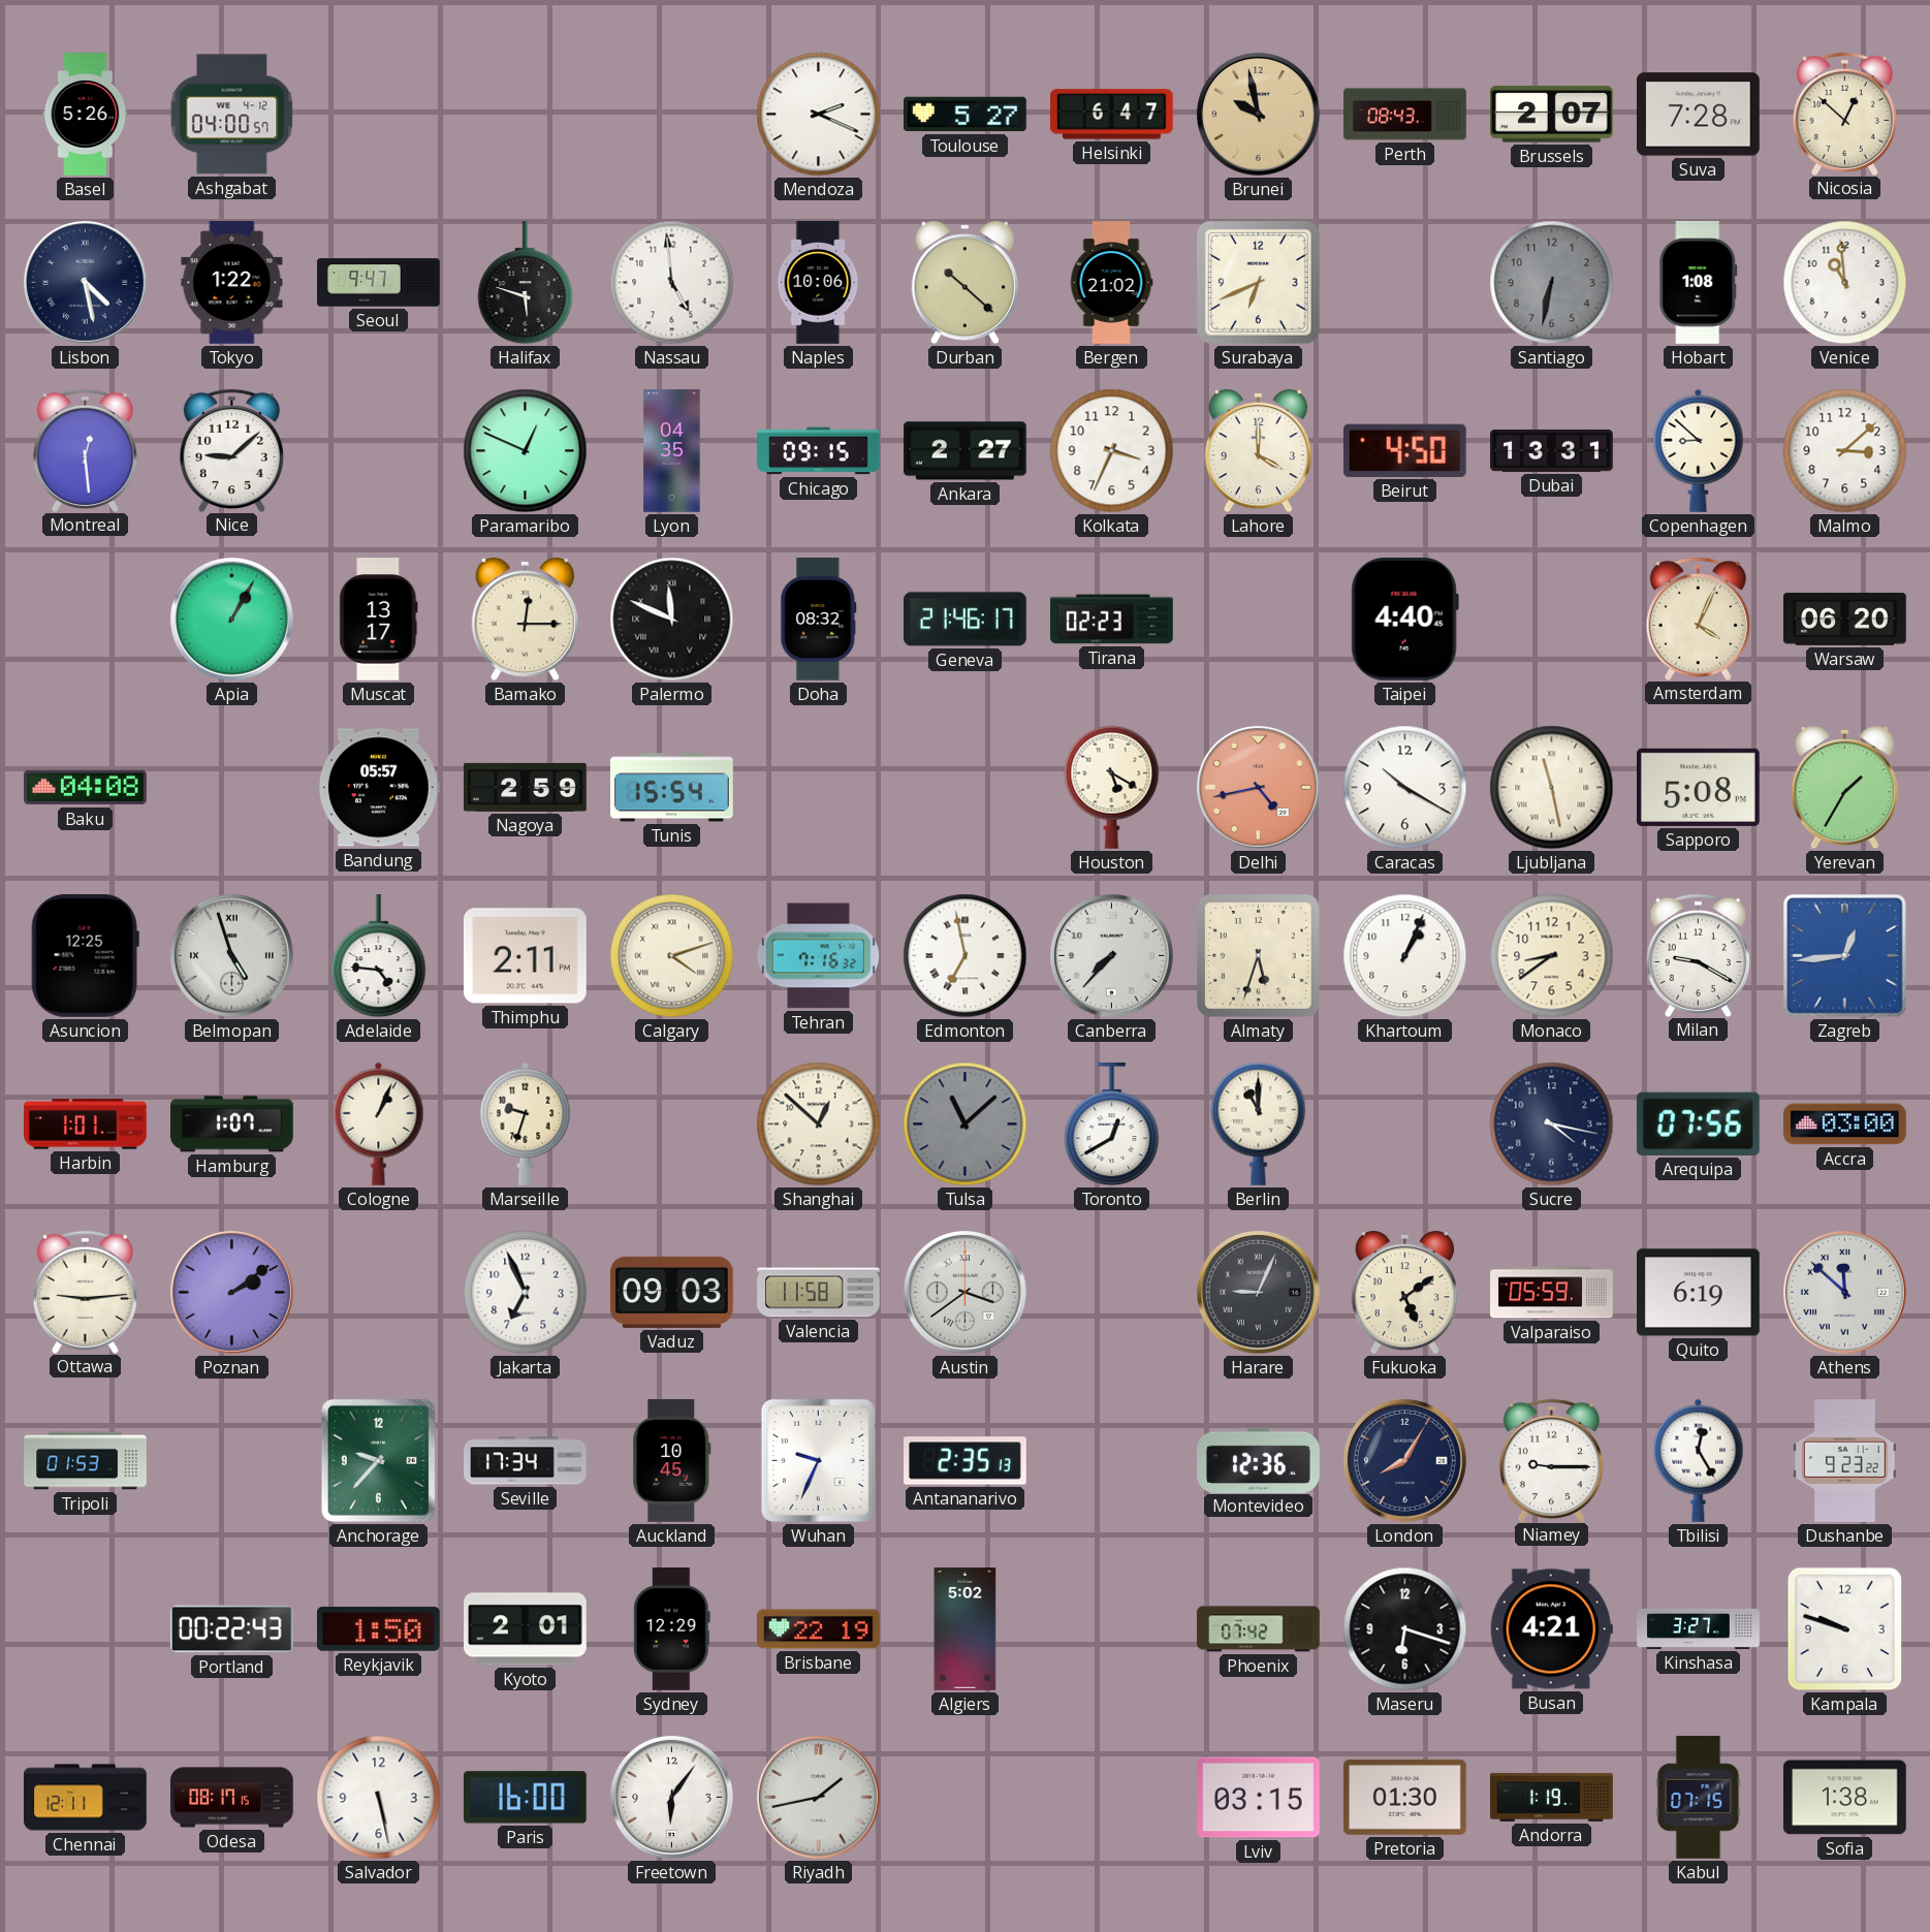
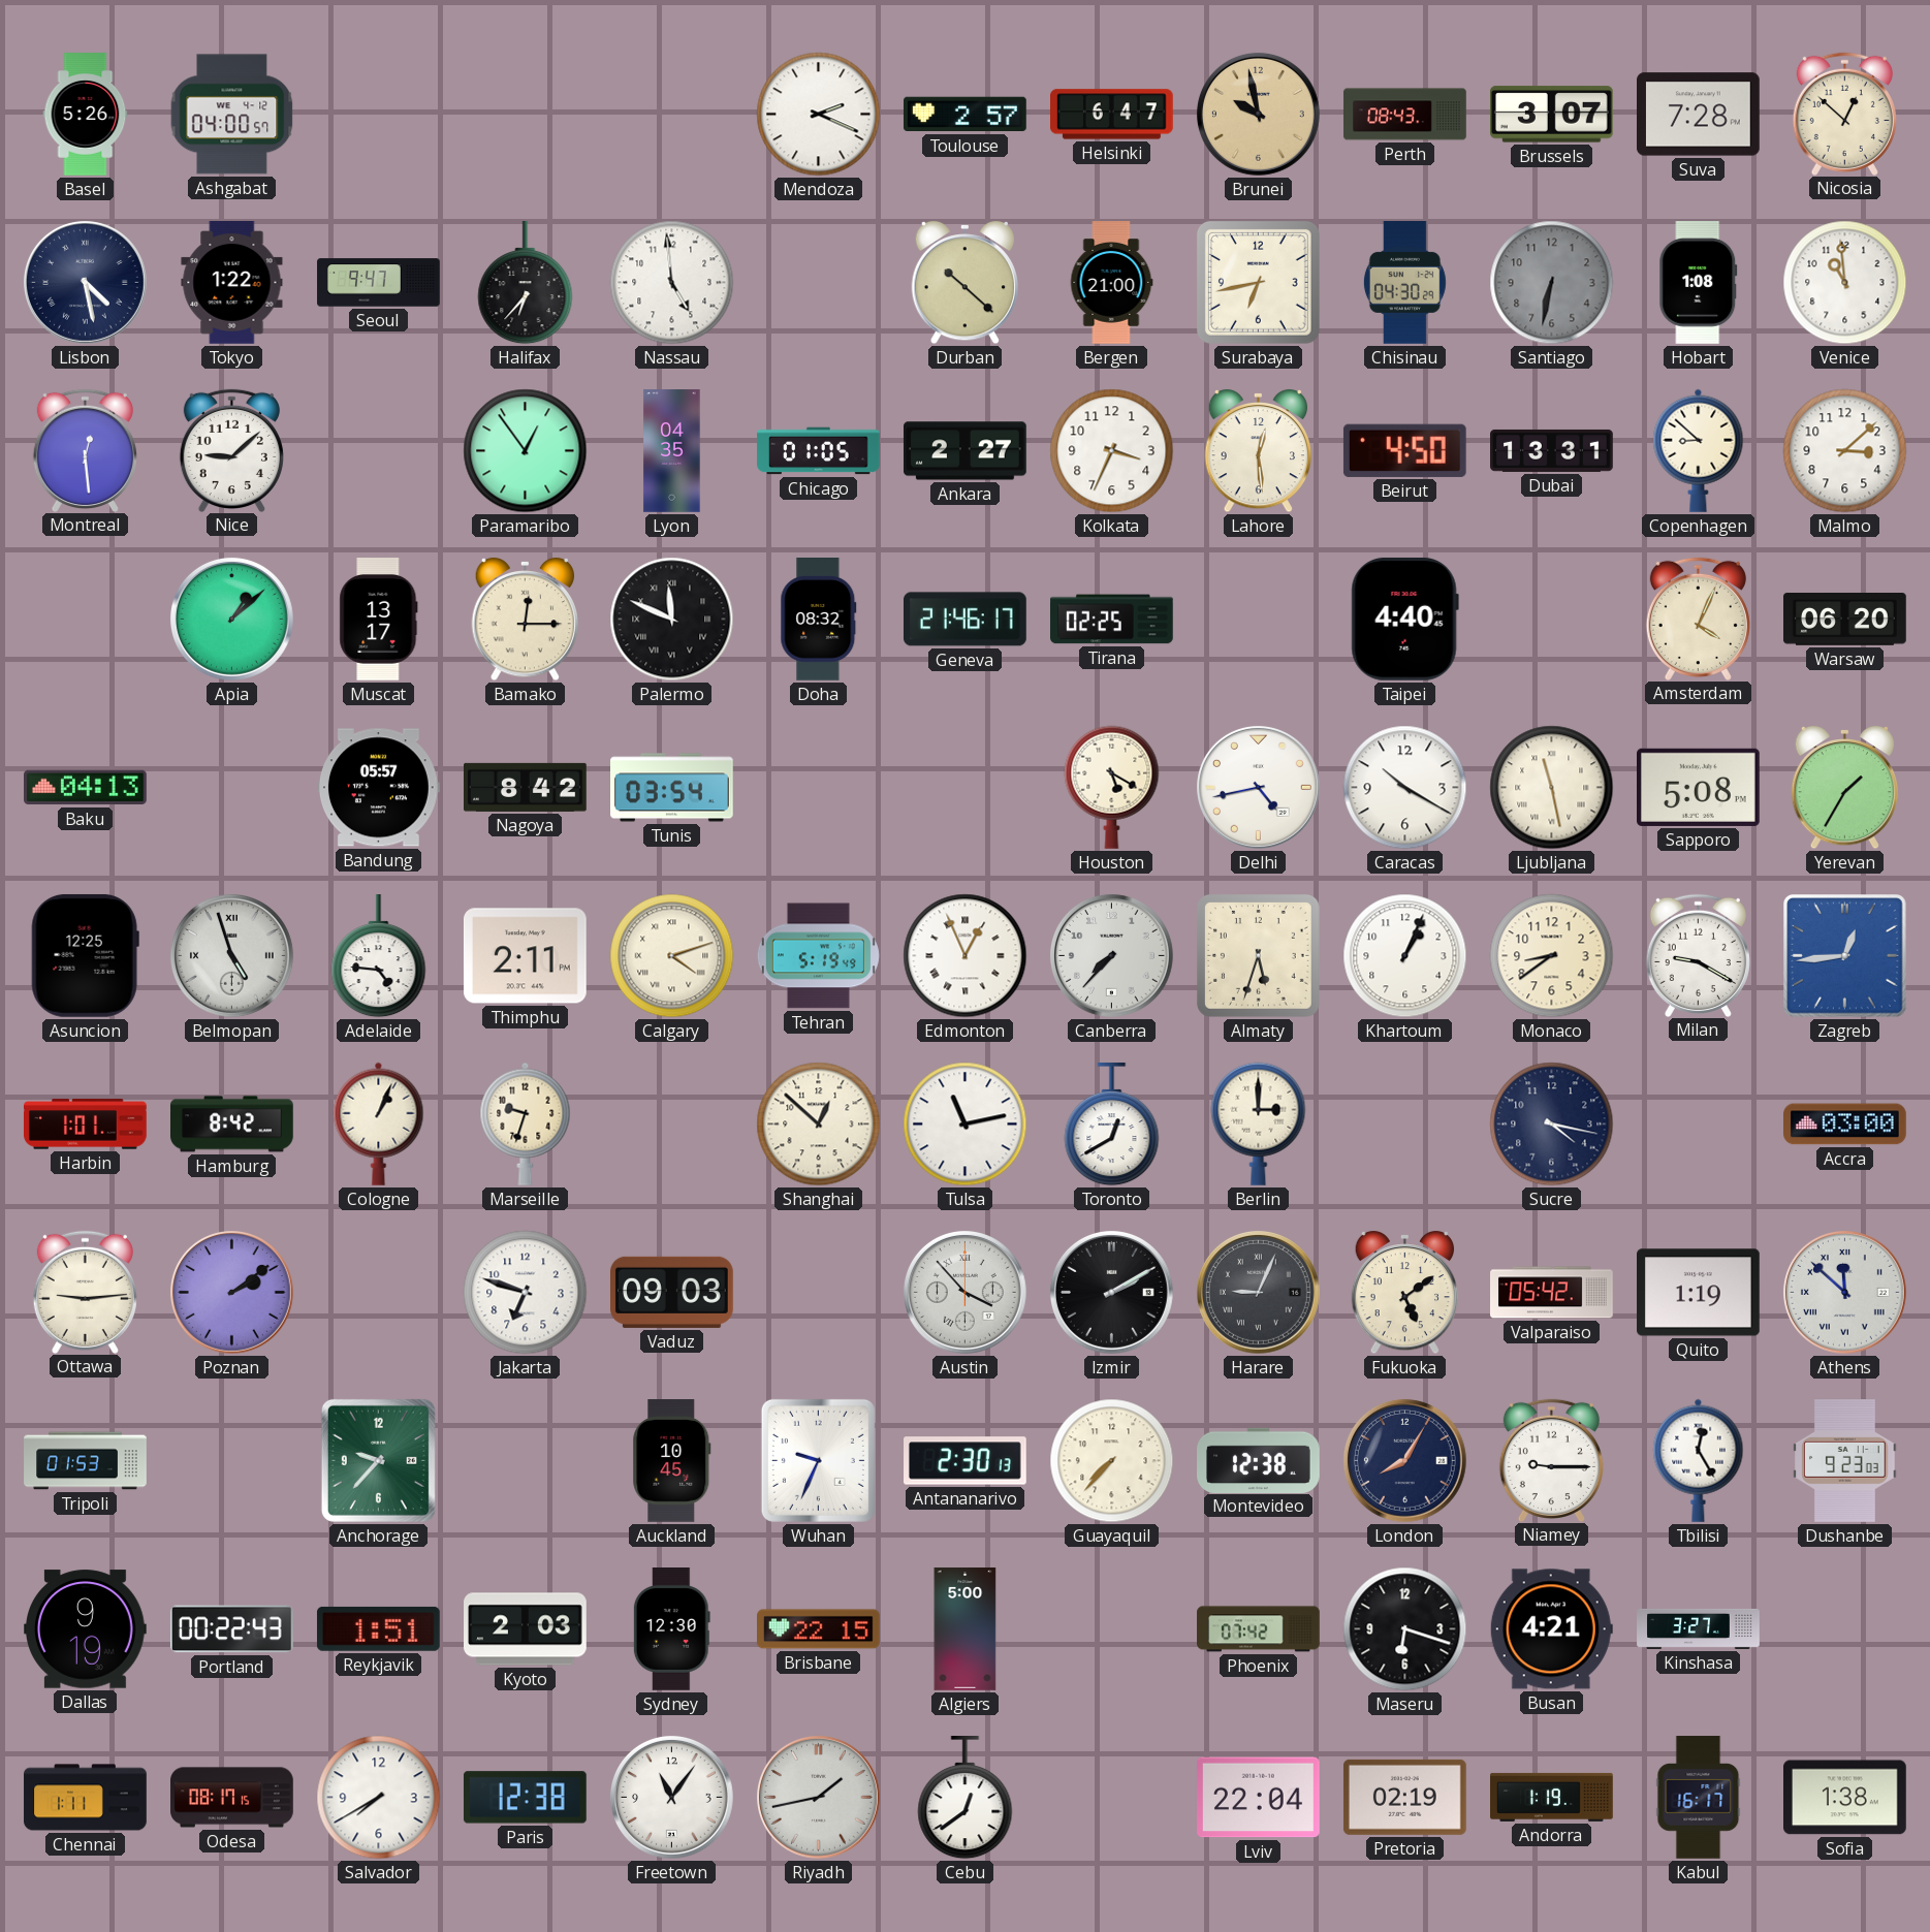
Toulouse: 5:27 -> 2:57
Brussels: 2:07 -> 3:07
Halifax: 5:48 -> 6:37
Naples: 10:06 -> none
Bergen: 21:02 -> 21:00
Surabaya: 6:41 -> 6:43
Chisinau: none -> 04:30
Paramaribo: 12:49 -> 12:54
Chicago: 09:15 -> 01:05
Lahore: 4:00 -> 12:29
Apia: 1:05 -> 1:08
Tirana: 02:23 -> 02:25
Baku: 04:08 -> 04:13
Nagoya: 2:59 -> 8:42
Tunis: 15:54 -> 03:54
Delhi dial: salmon -> white
Tehran: 7:16 -> 5:19
Edmonton: 6:58 -> 12:56
Hamburg: 1:07 -> 8:42
Tulsa: 11:08 -> 11:13
Tulsa dial: grey -> white
Berlin: 11:00 -> 3:00
Arequipa: 07:56 -> none
Jakarta: 6:56 -> 6:48
Valencia: 11:58 -> none
Austin: 3:39 -> 3:53
Izmir: none -> 2:10
Valparaiso: 05:59 -> 05:42
Quito: 6:19 -> 1:19
Seville: 17:34 -> none
Antananarivo: 2:35 -> 2:30
Guayaquil: none -> 7:37
Montevideo: 12:36 -> 12:38
Dushanbe: 9:23:22 -> 9:23:03
Dallas: none -> 9:19
Reykjavik: 1:50 -> 1:51
Kyoto: 2:01 -> 2:03
Sydney: 12:29 -> 12:30
Brisbane: 22:19 -> 22:15
Algiers: 5:02 -> 5:00
Kampala: 9:48 -> none
Chennai: 12:11 -> 1:11
Salvador: 5:28 -> 7:40
Paris: 16:00 -> 12:38
Freetown: 6:06 -> 11:06
Cebu: none -> 12:39
Lviv: 03:15 -> 22:04
Pretoria: 01:30 -> 02:19
Kabul: 07:15 -> 16:17
